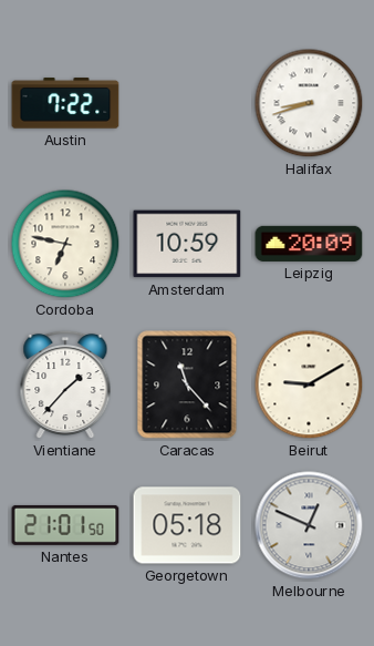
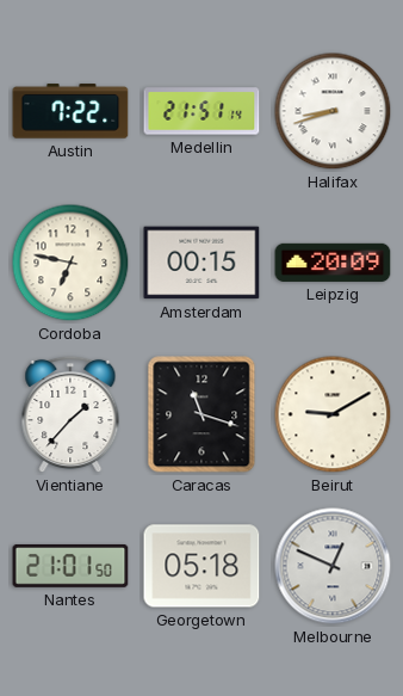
Medellin: none -> 21:51
Amsterdam: 10:59 -> 00:15
Caracas: 11:23 -> 11:18
